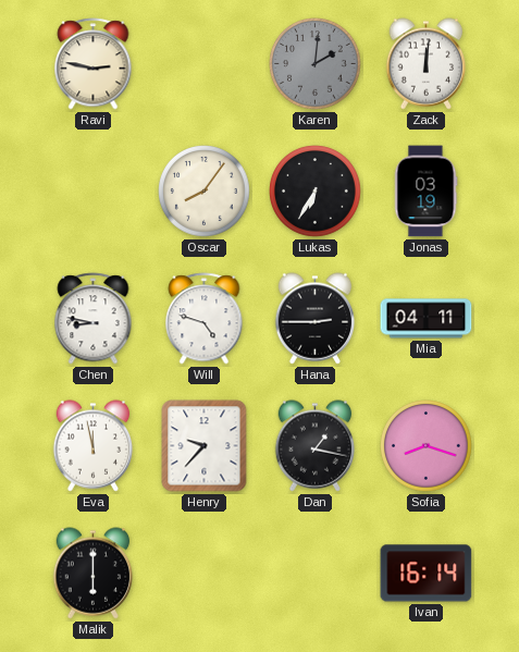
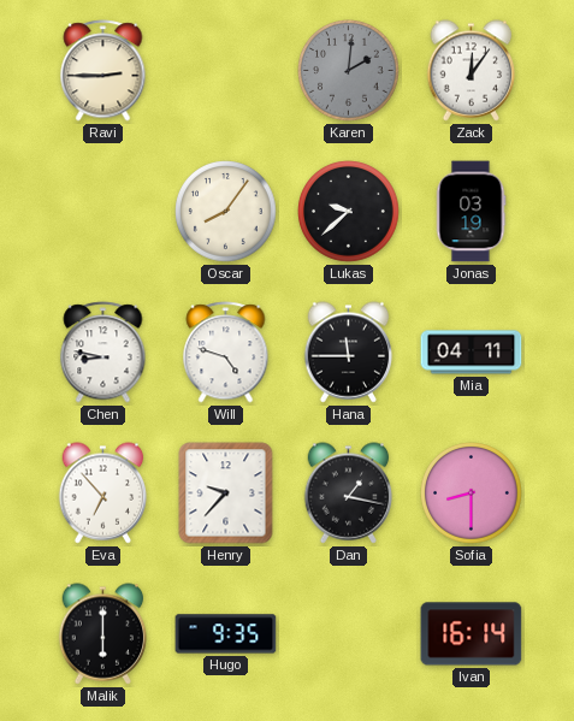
Ravi: 2:47 -> 2:45
Zack: 12:01 -> 12:06
Lukas: 6:35 -> 9:38
Hana: 2:45 -> 11:45
Eva: 11:58 -> 6:53
Sofia: 8:18 -> 8:30
Hugo: none -> 9:35
